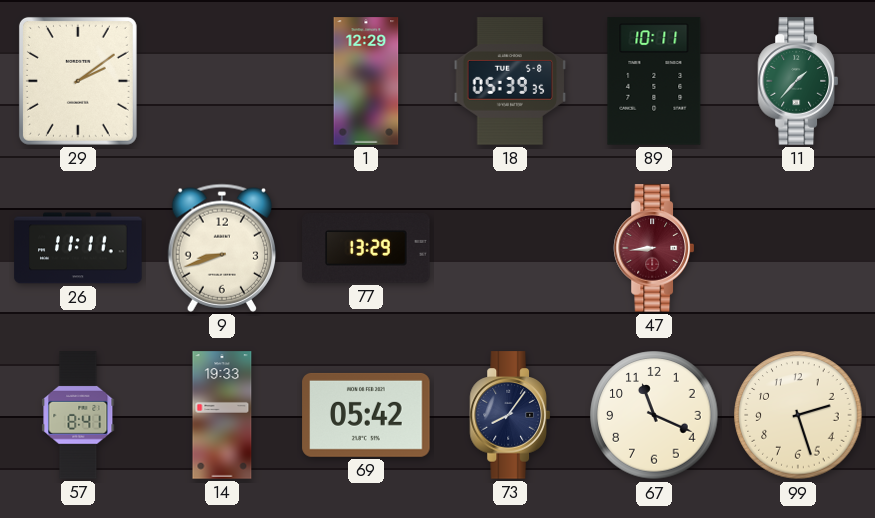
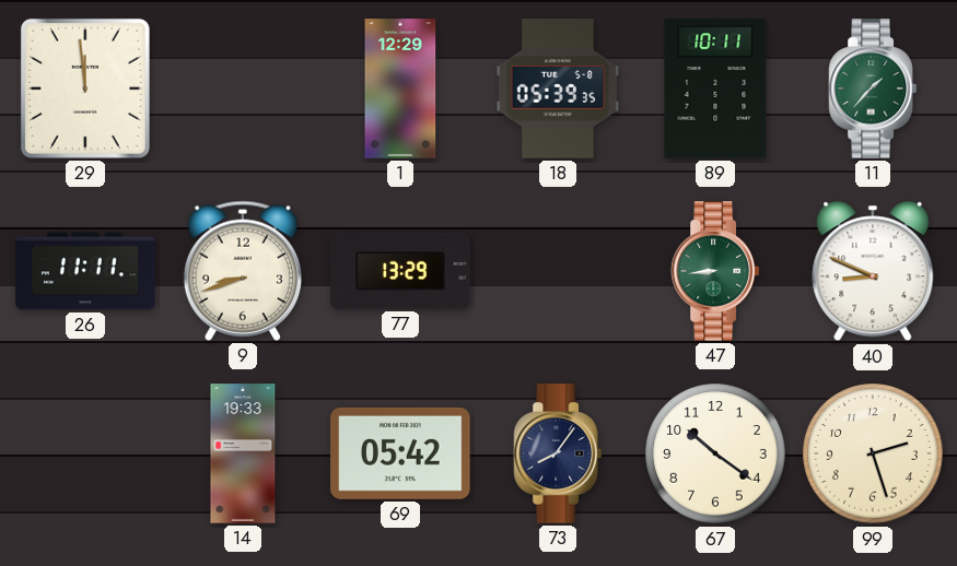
29: 2:09 -> 11:59
47 dial: burgundy -> green
40: none -> 8:49
57: 8:41 -> none
67: 11:19 -> 10:21
